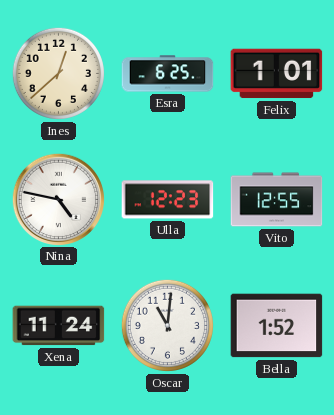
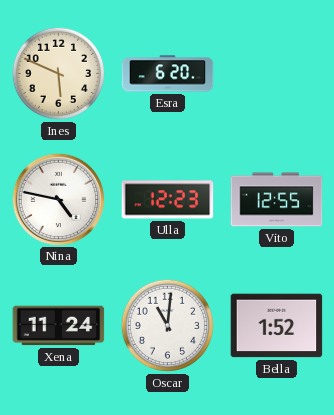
Ines: 12:38 -> 5:49
Esra: 6:25 -> 6:20
Felix: 1:01 -> none
